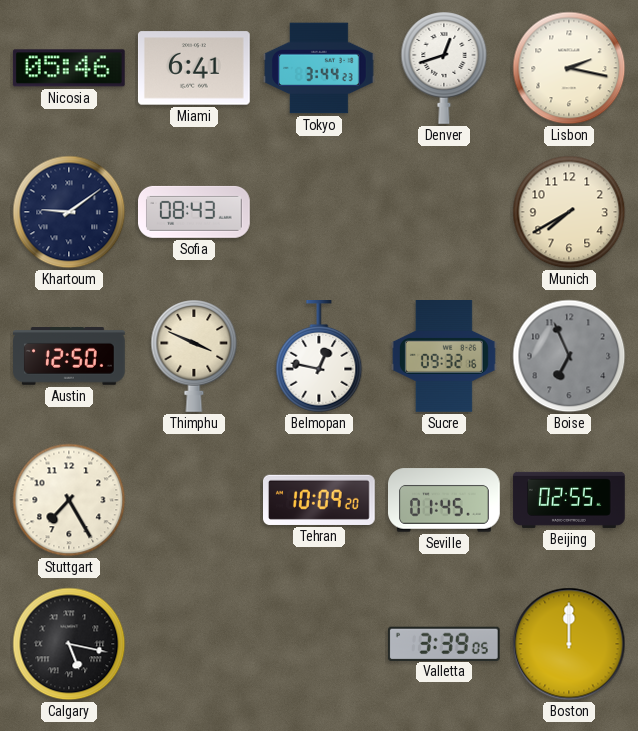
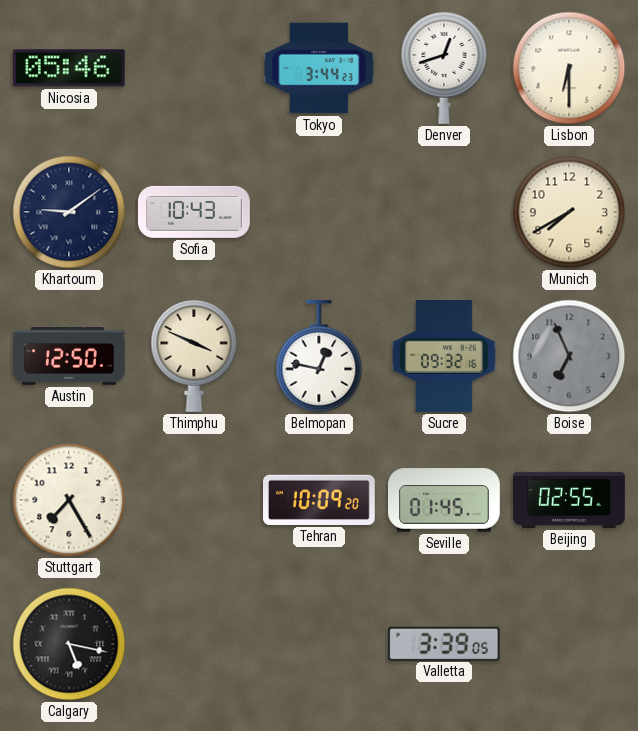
Miami: 6:41 -> none
Lisbon: 2:17 -> 6:30
Sofia: 08:43 -> 10:43
Boston: 12:00 -> none
